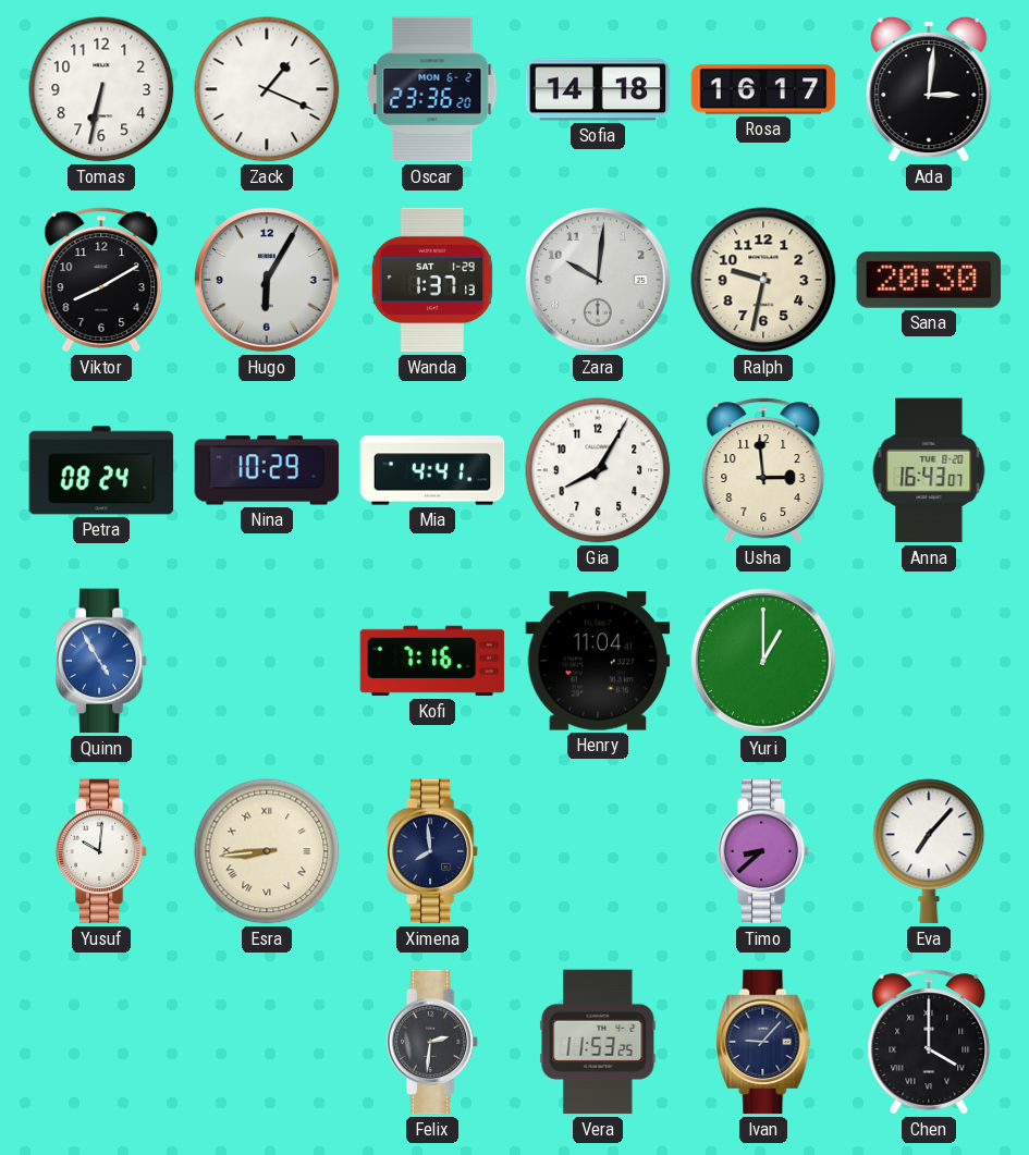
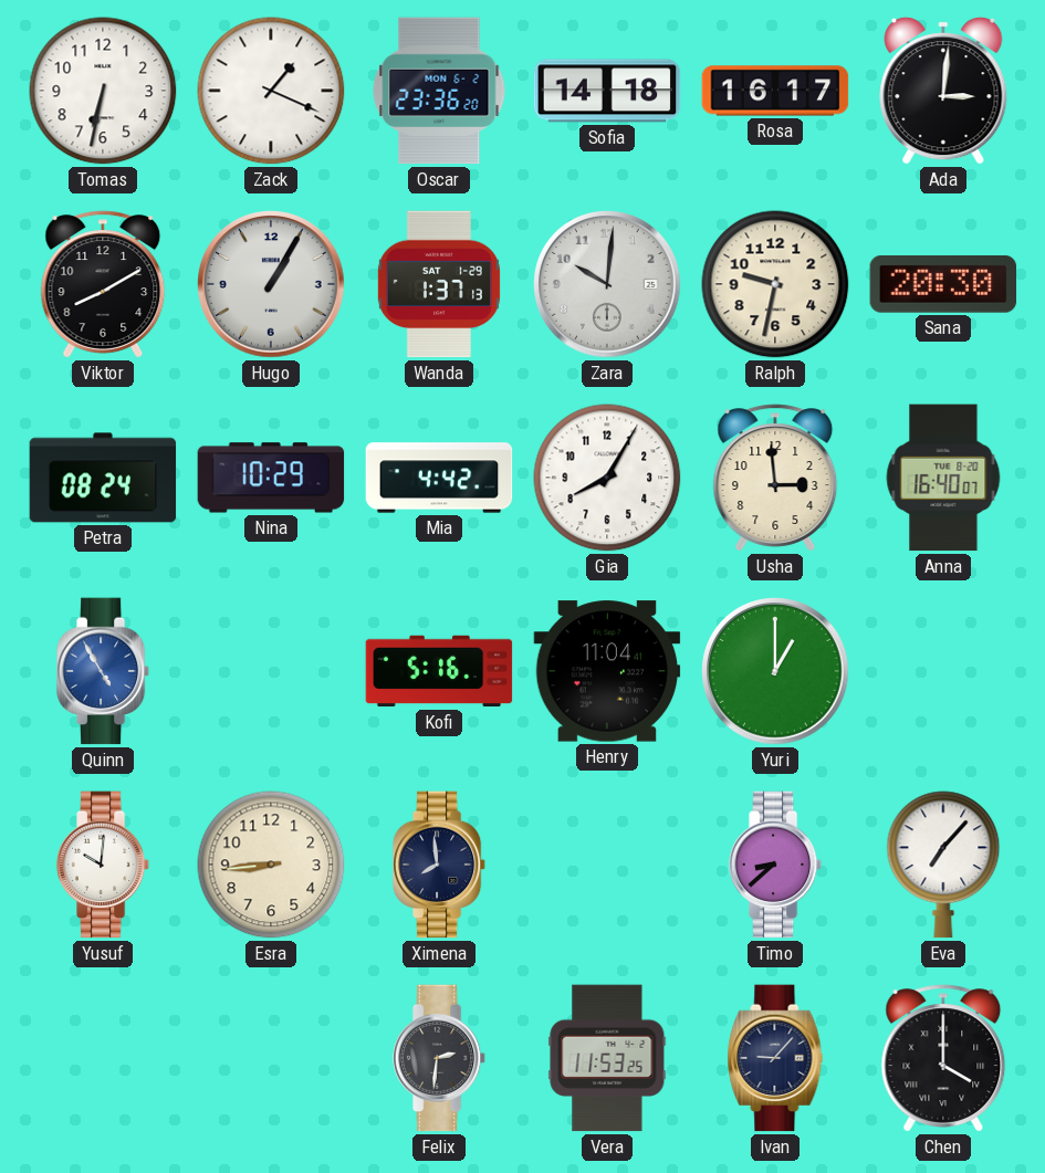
Hugo: 6:05 -> 1:05
Mia: 4:41 -> 4:42
Anna: 16:43 -> 16:40
Kofi: 7:16 -> 5:16
Esra numerals: Roman -> Arabic
